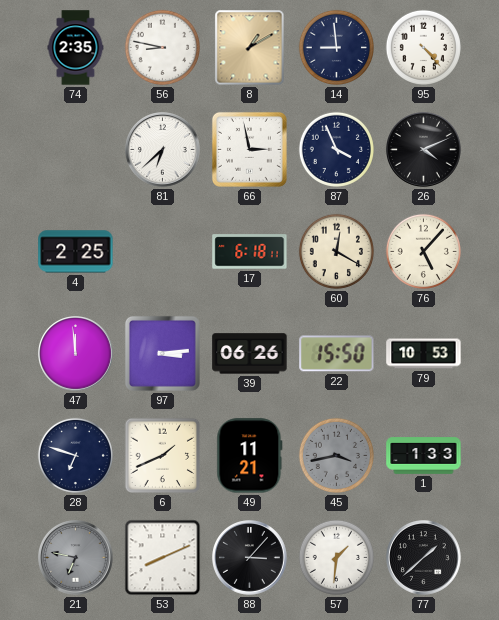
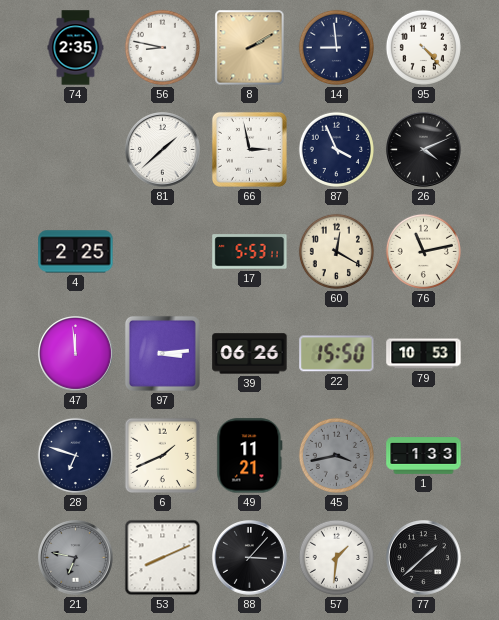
8: 1:10 -> 2:10
81: 6:38 -> 1:38
17: 6:18 -> 5:53
76: 5:07 -> 11:13
